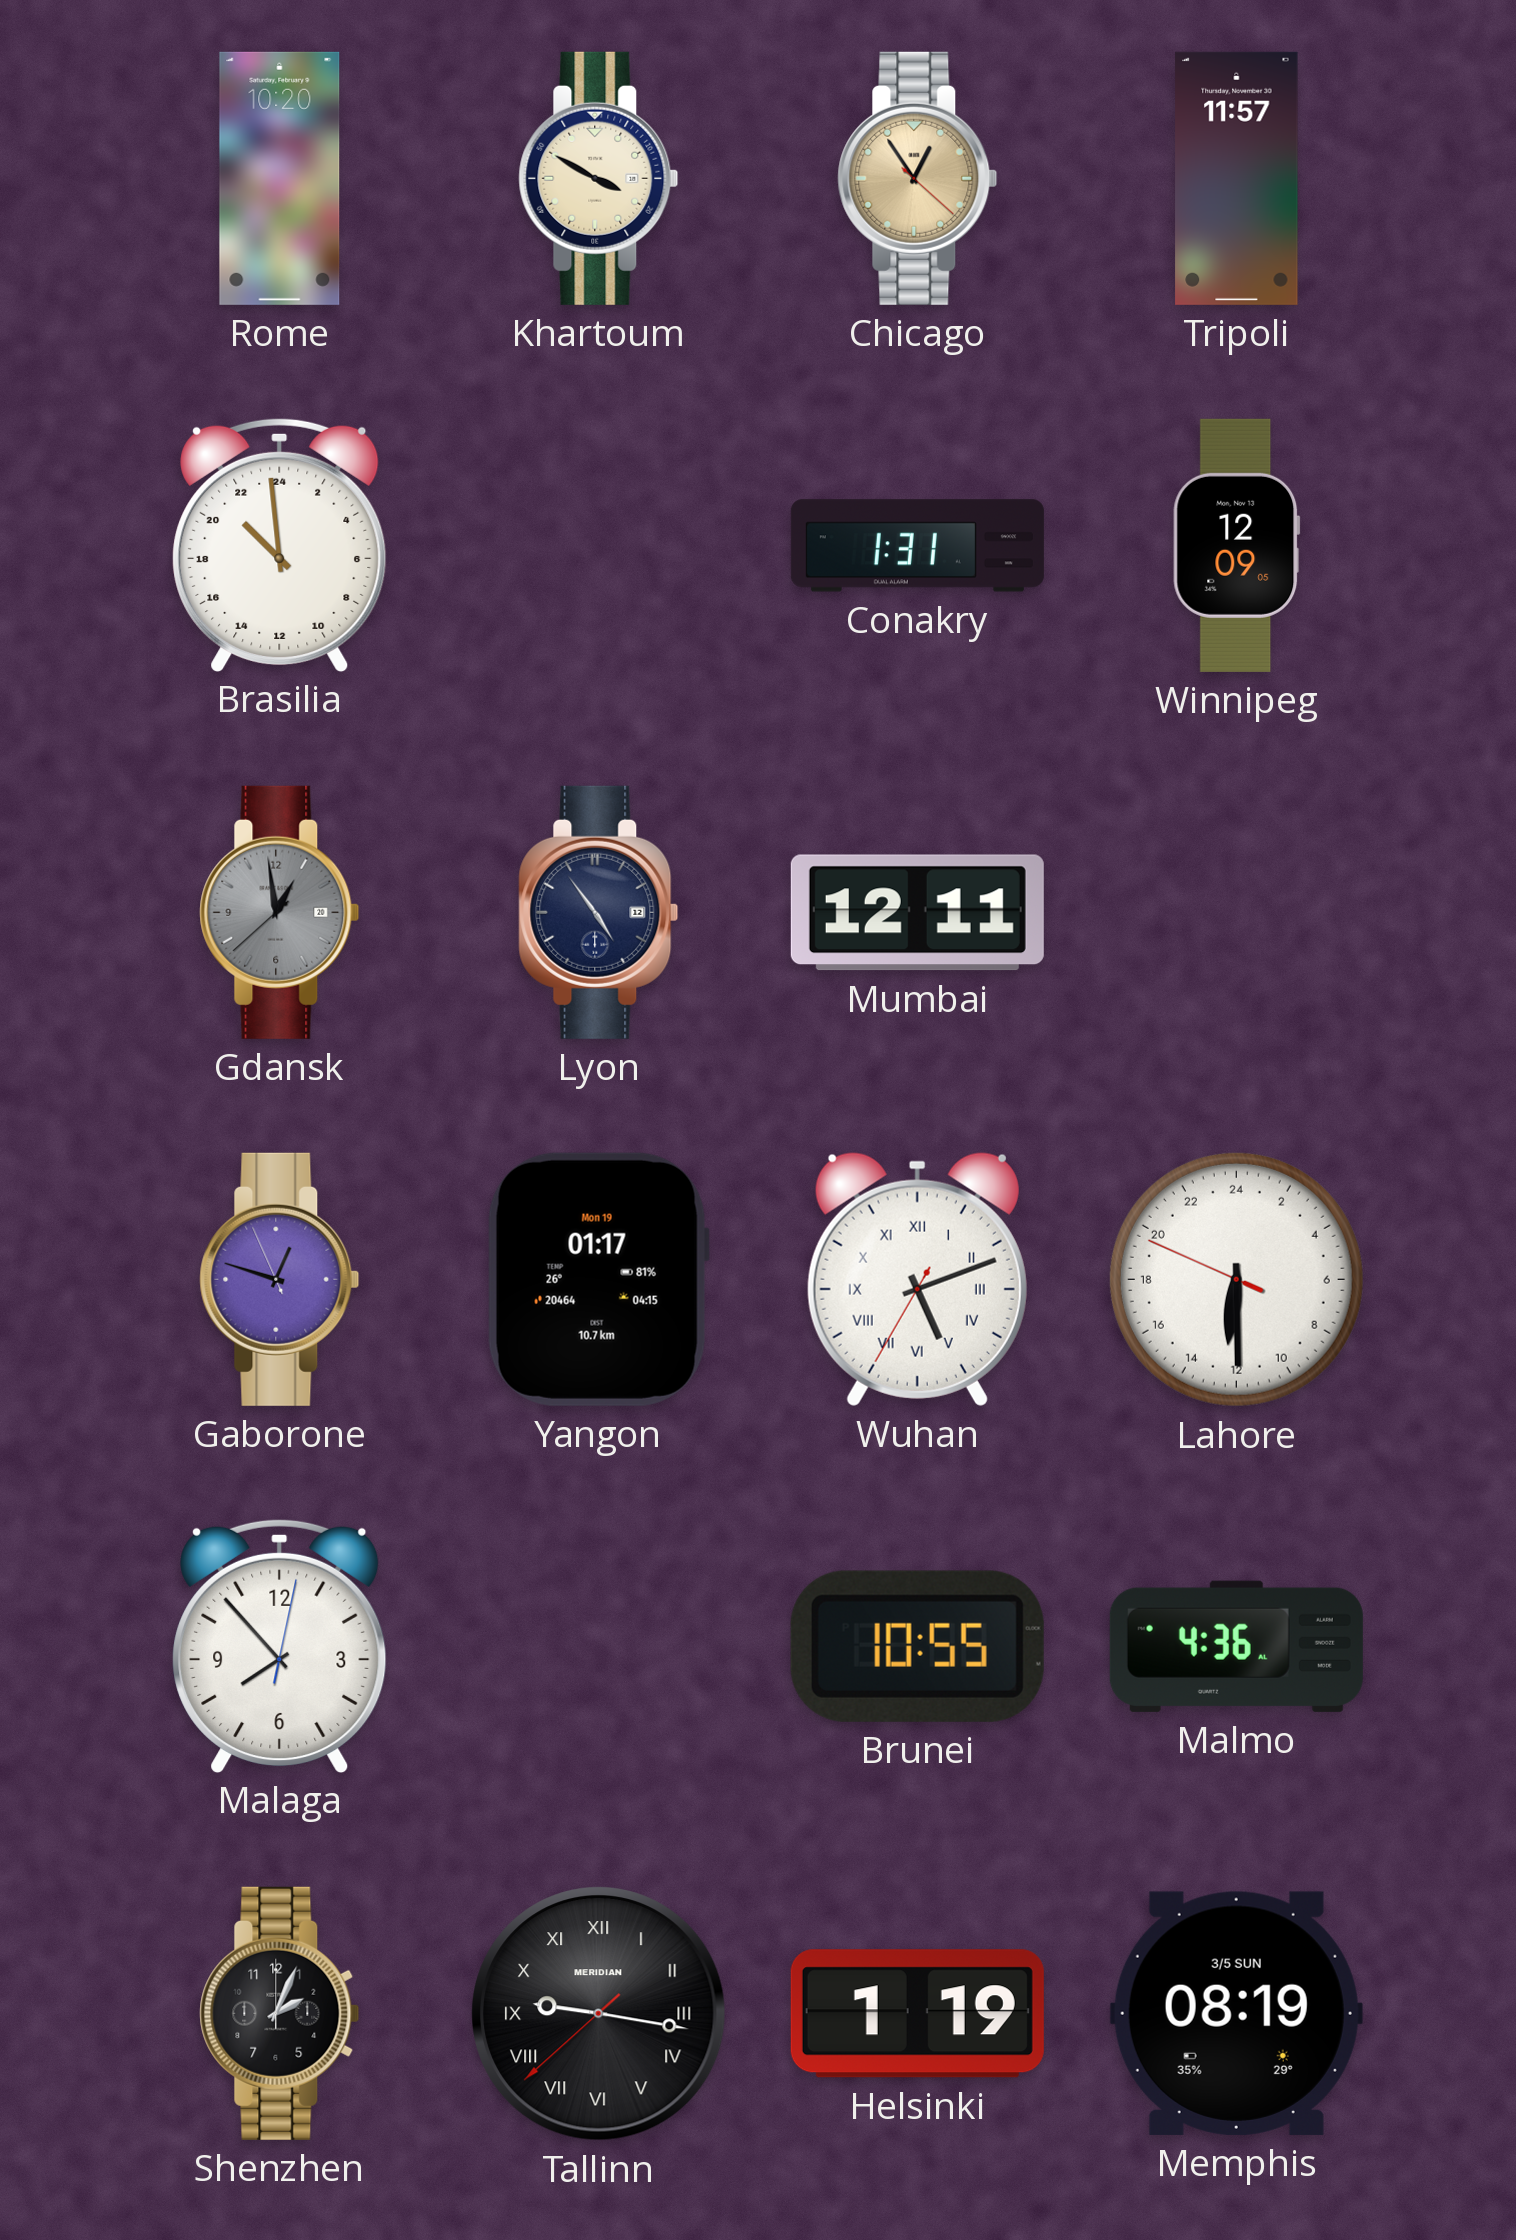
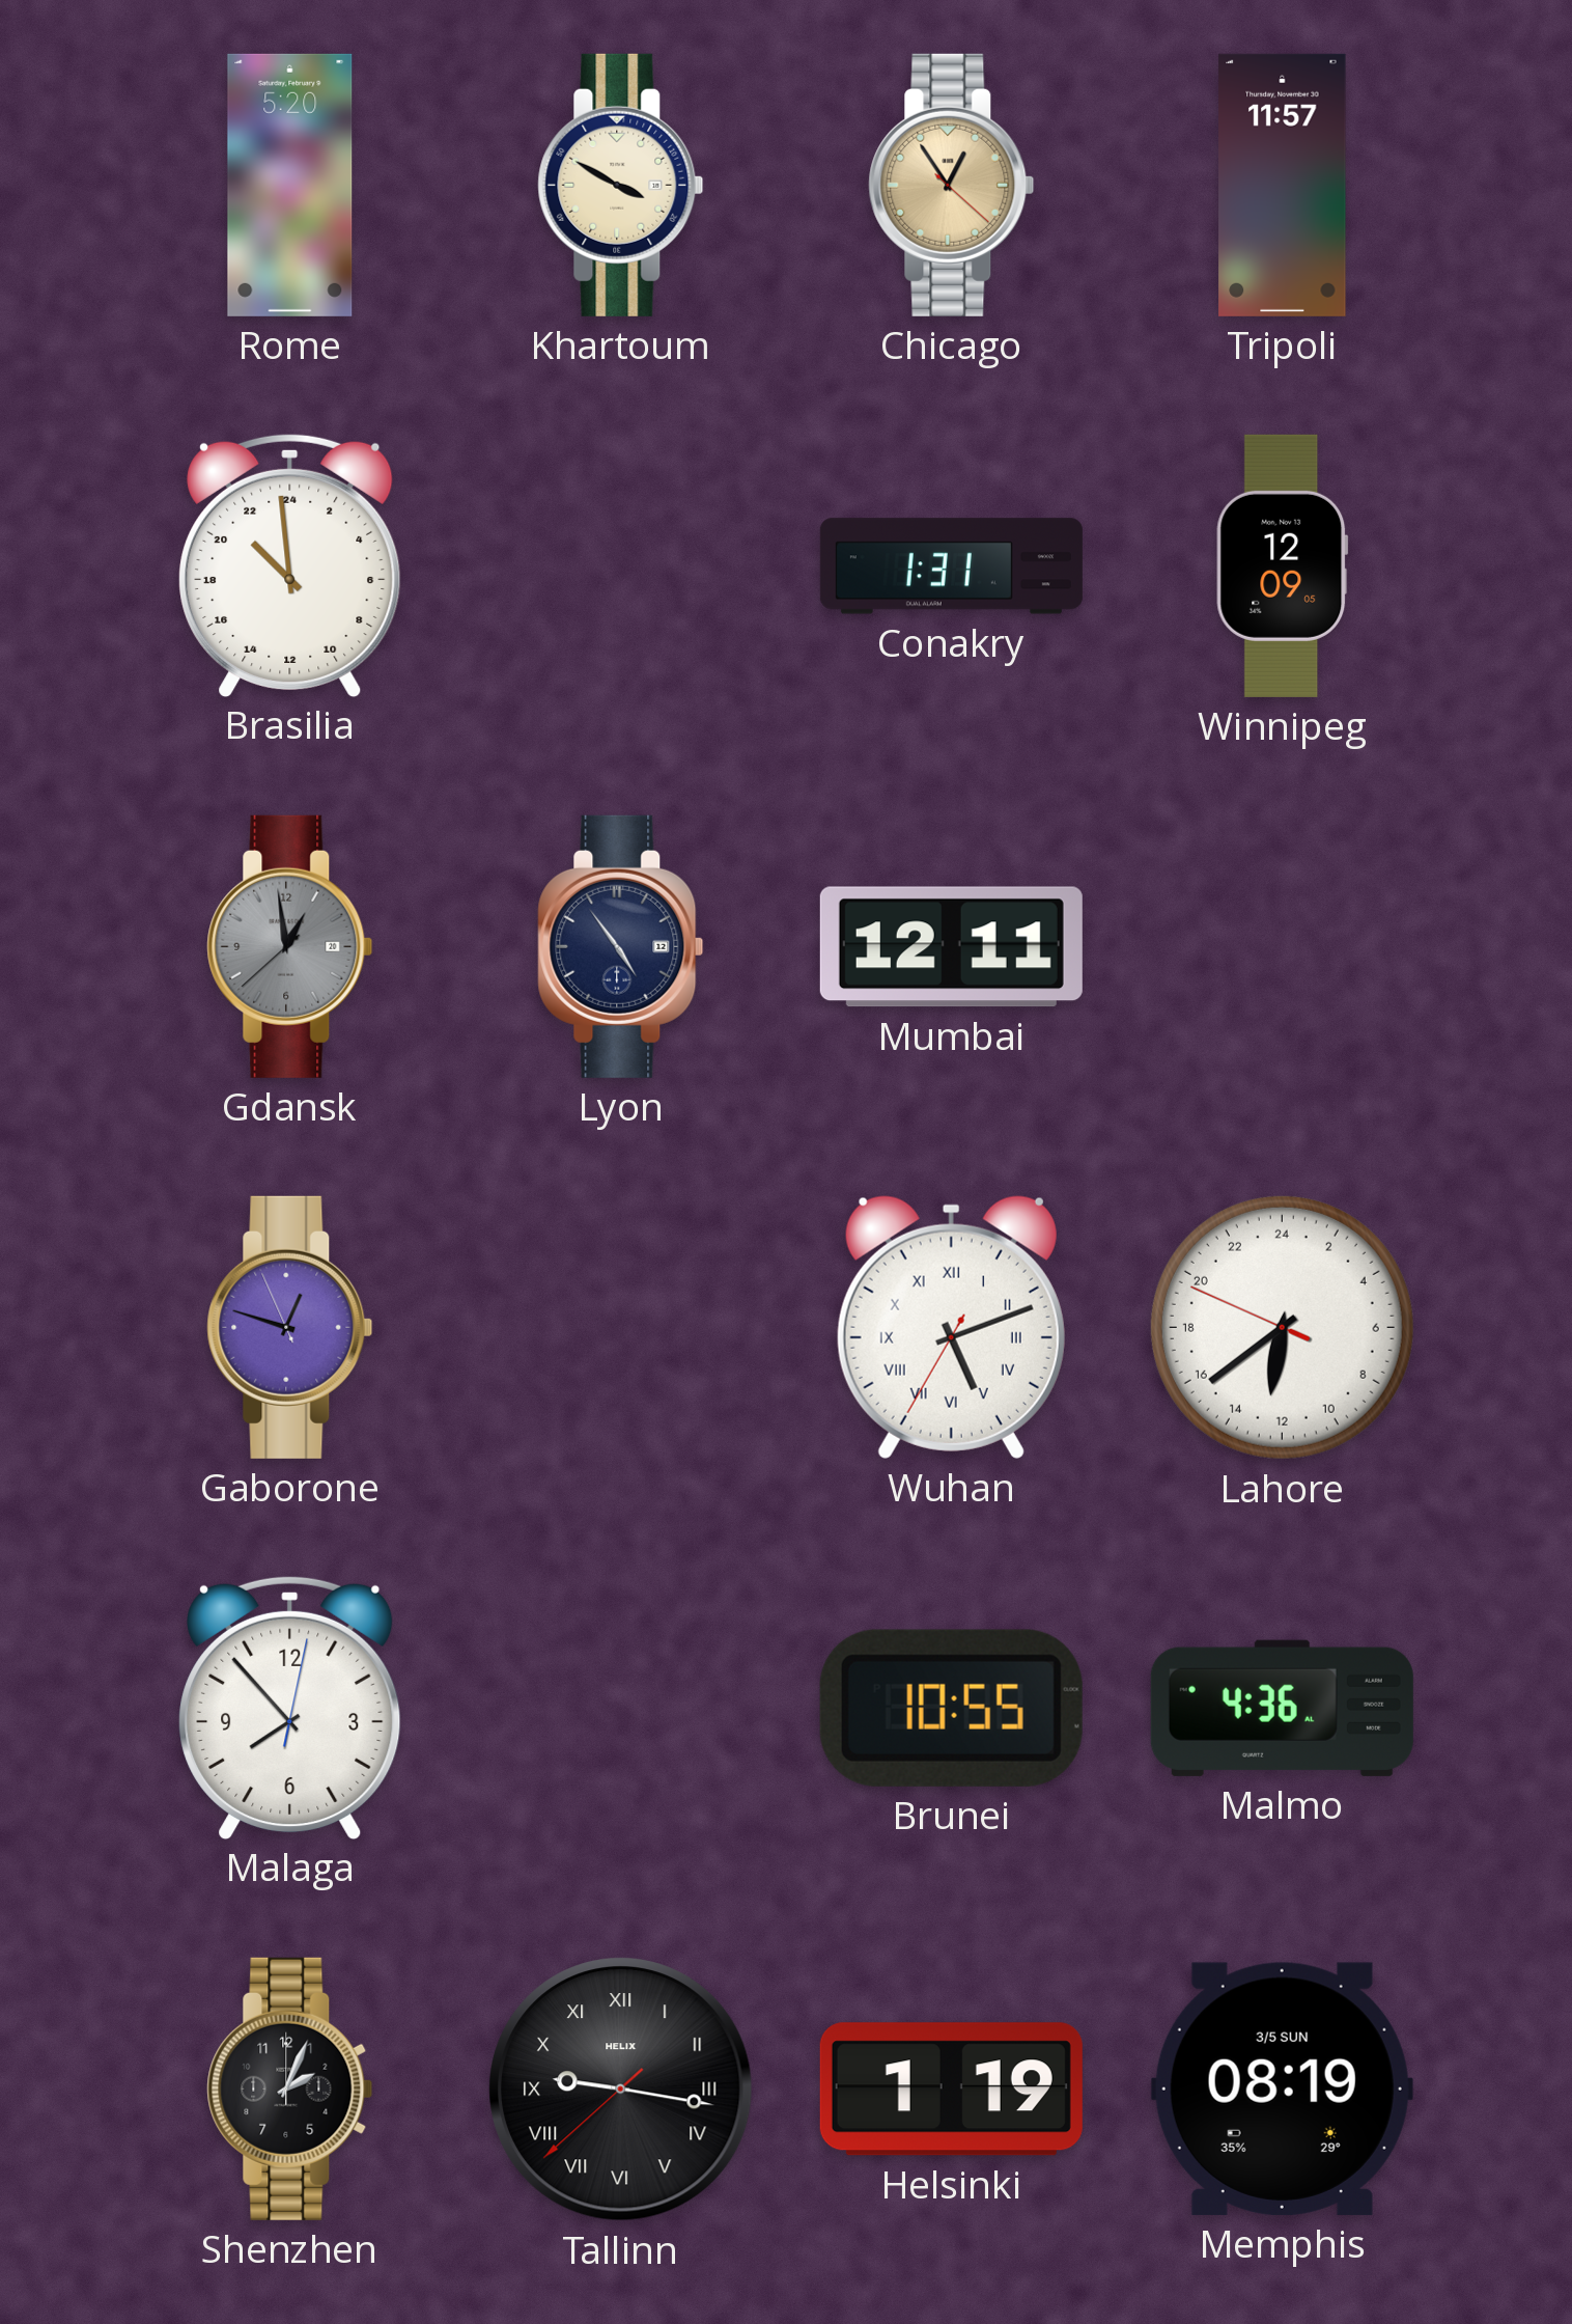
Rome: 10:20 -> 5:20
Yangon: 01:17 -> none
Lahore: 12:29 -> 12:38
Tallinn brand: MERIDIAN -> HELIX
